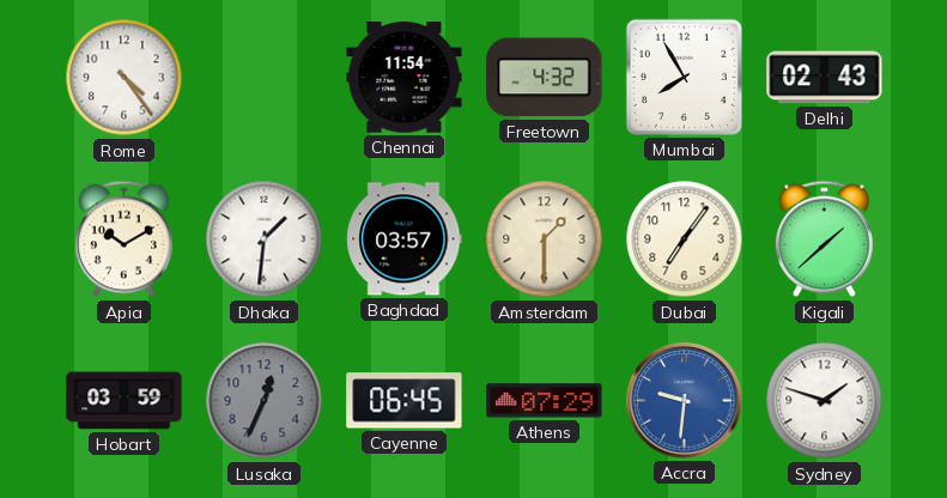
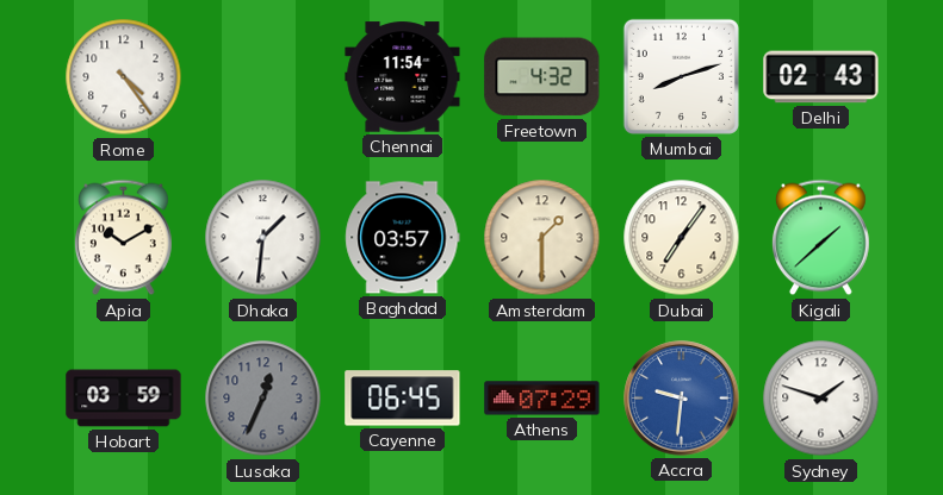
Mumbai: 7:55 -> 8:12
